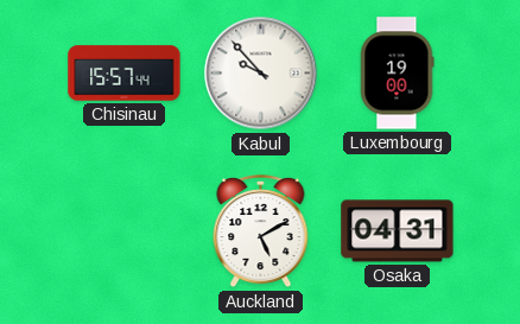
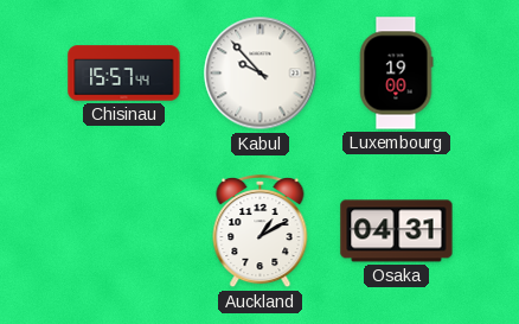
Auckland: 5:10 -> 1:10
